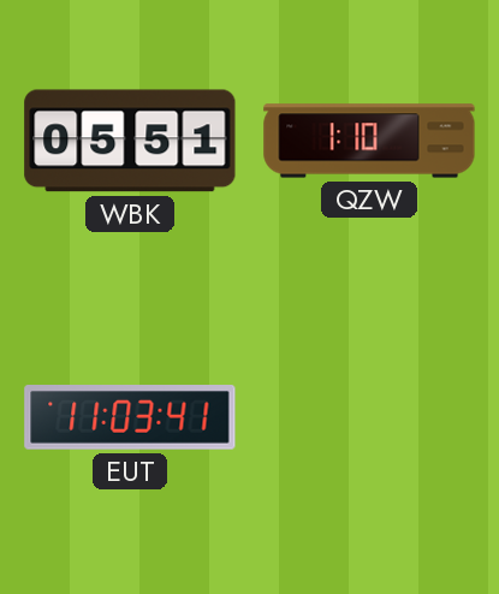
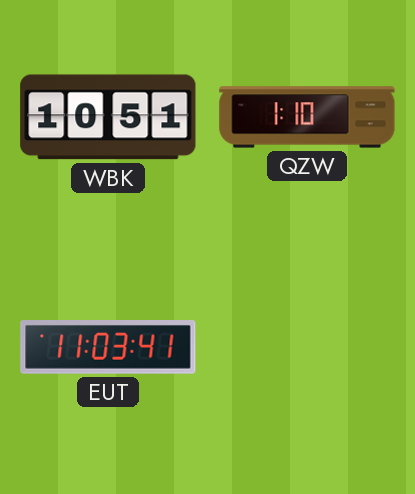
WBK: 05:51 -> 10:51
